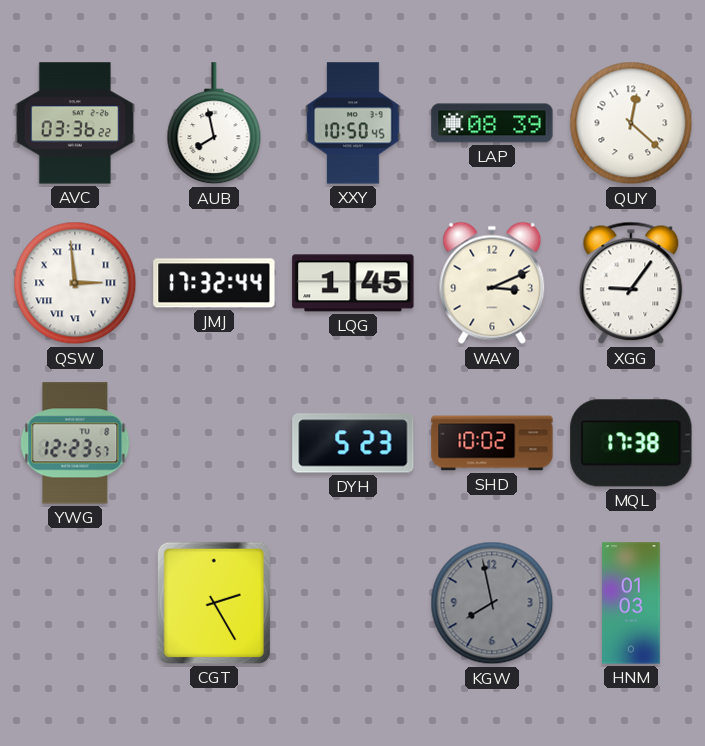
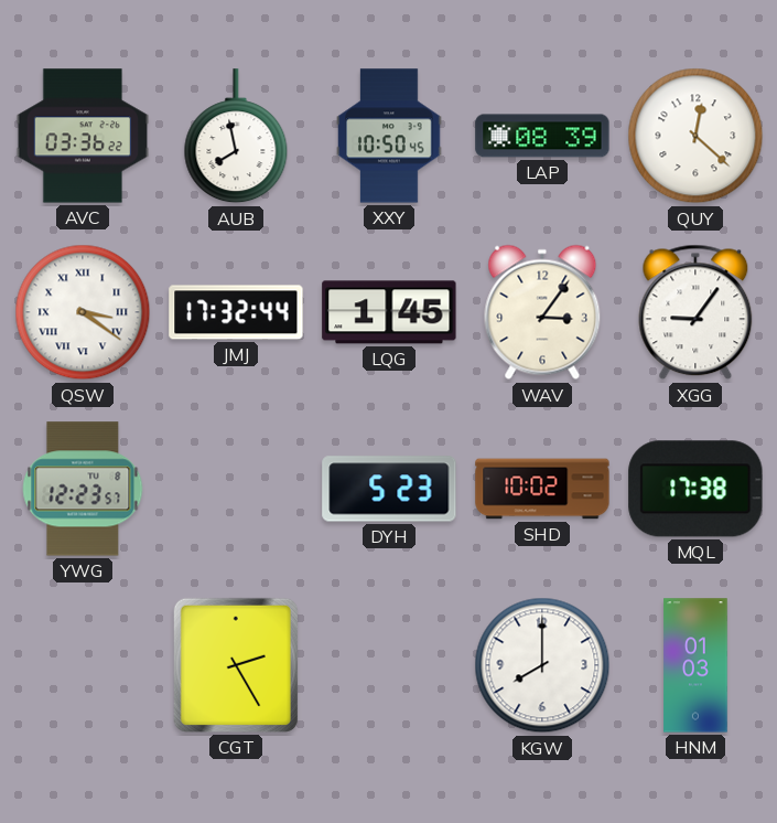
QSW: 2:59 -> 3:21
WAV: 3:11 -> 3:06
KGW: 7:58 -> 8:00
KGW dial: grey -> white
